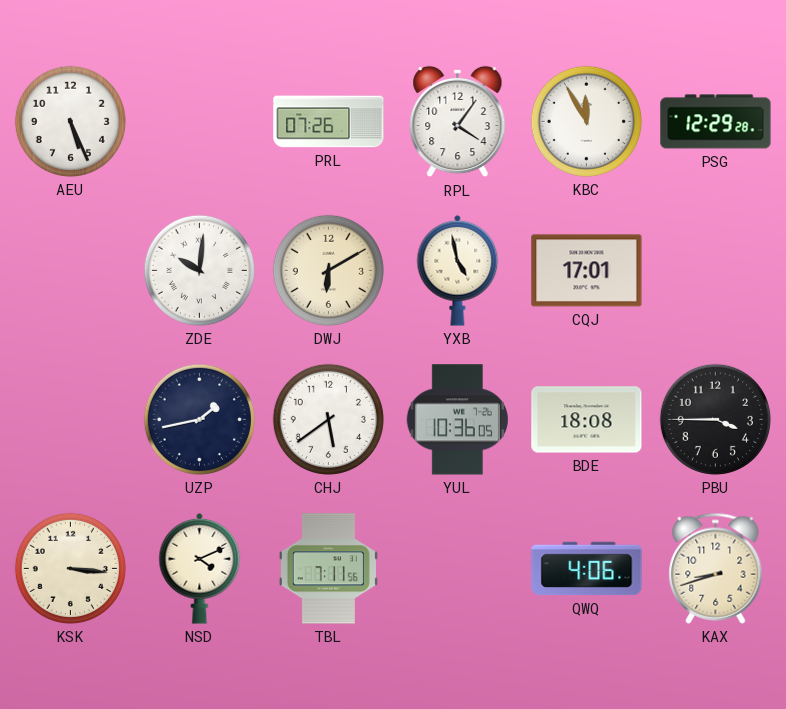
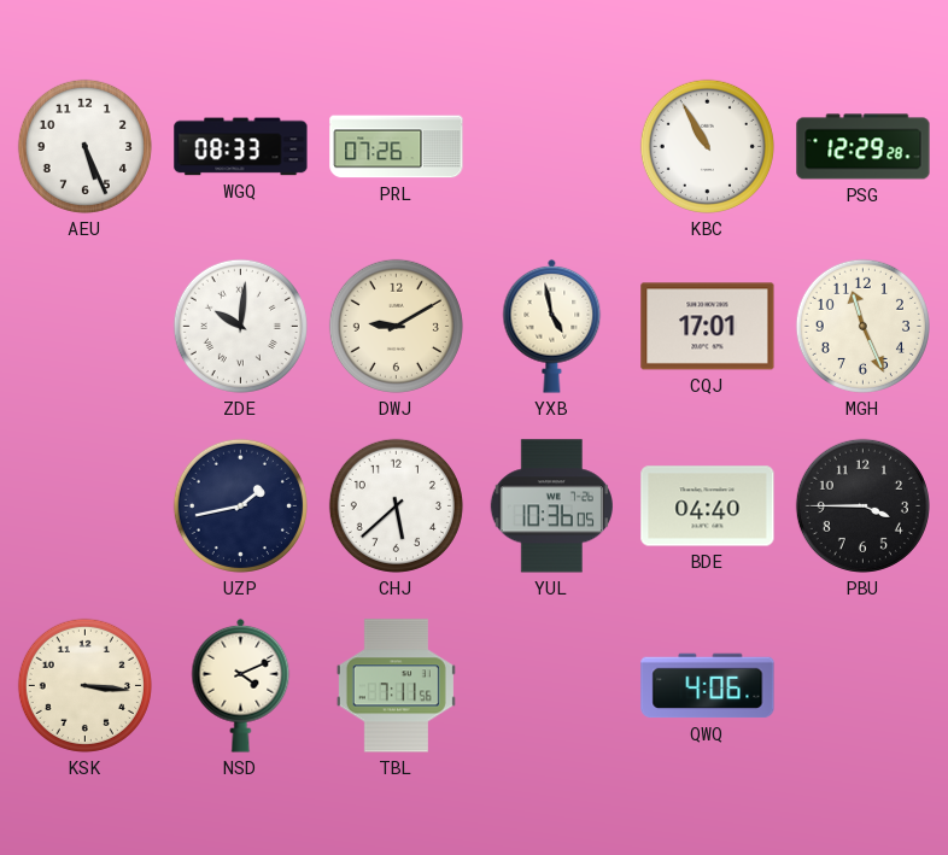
WGQ: none -> 08:33
RPL: 4:06 -> none
KBC: 11:55 -> 10:55
DWJ: 6:10 -> 9:10
MGH: none -> 11:26
CHJ: 5:39 -> 5:38
BDE: 18:08 -> 04:40
KAX: 8:42 -> none
